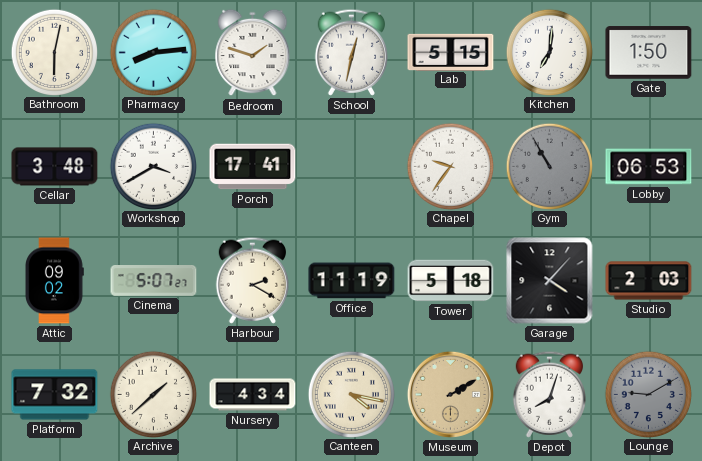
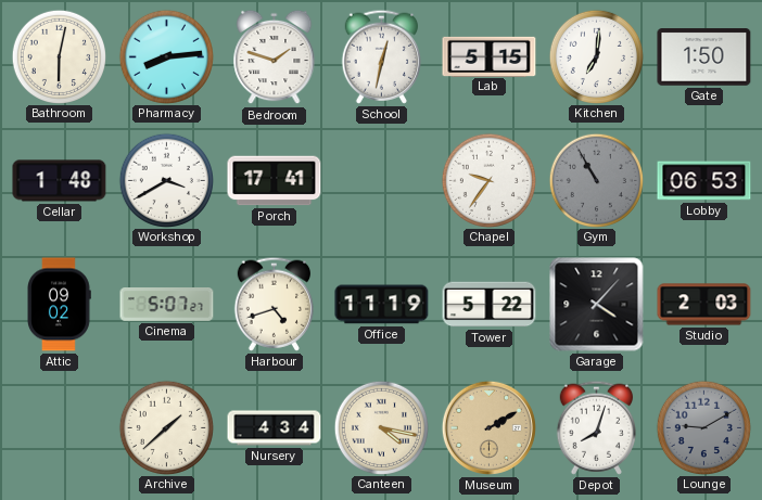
Cellar: 3:48 -> 1:48
Harbour: 2:20 -> 4:42
Tower: 5:18 -> 5:22
Platform: 7:32 -> none
